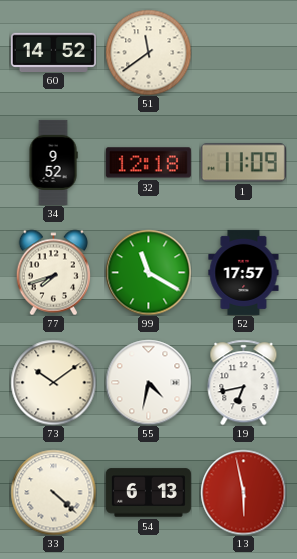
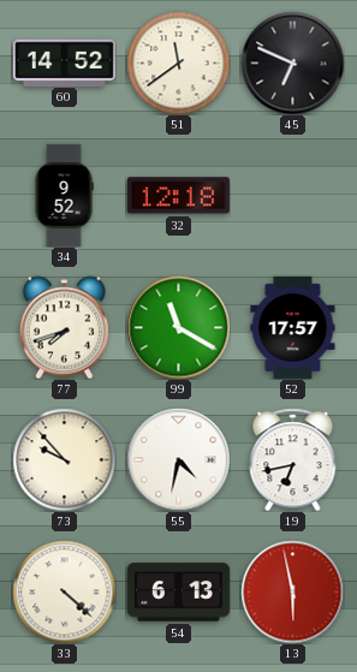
45: none -> 6:49
1: 11:09 -> none
73: 10:09 -> 9:53
